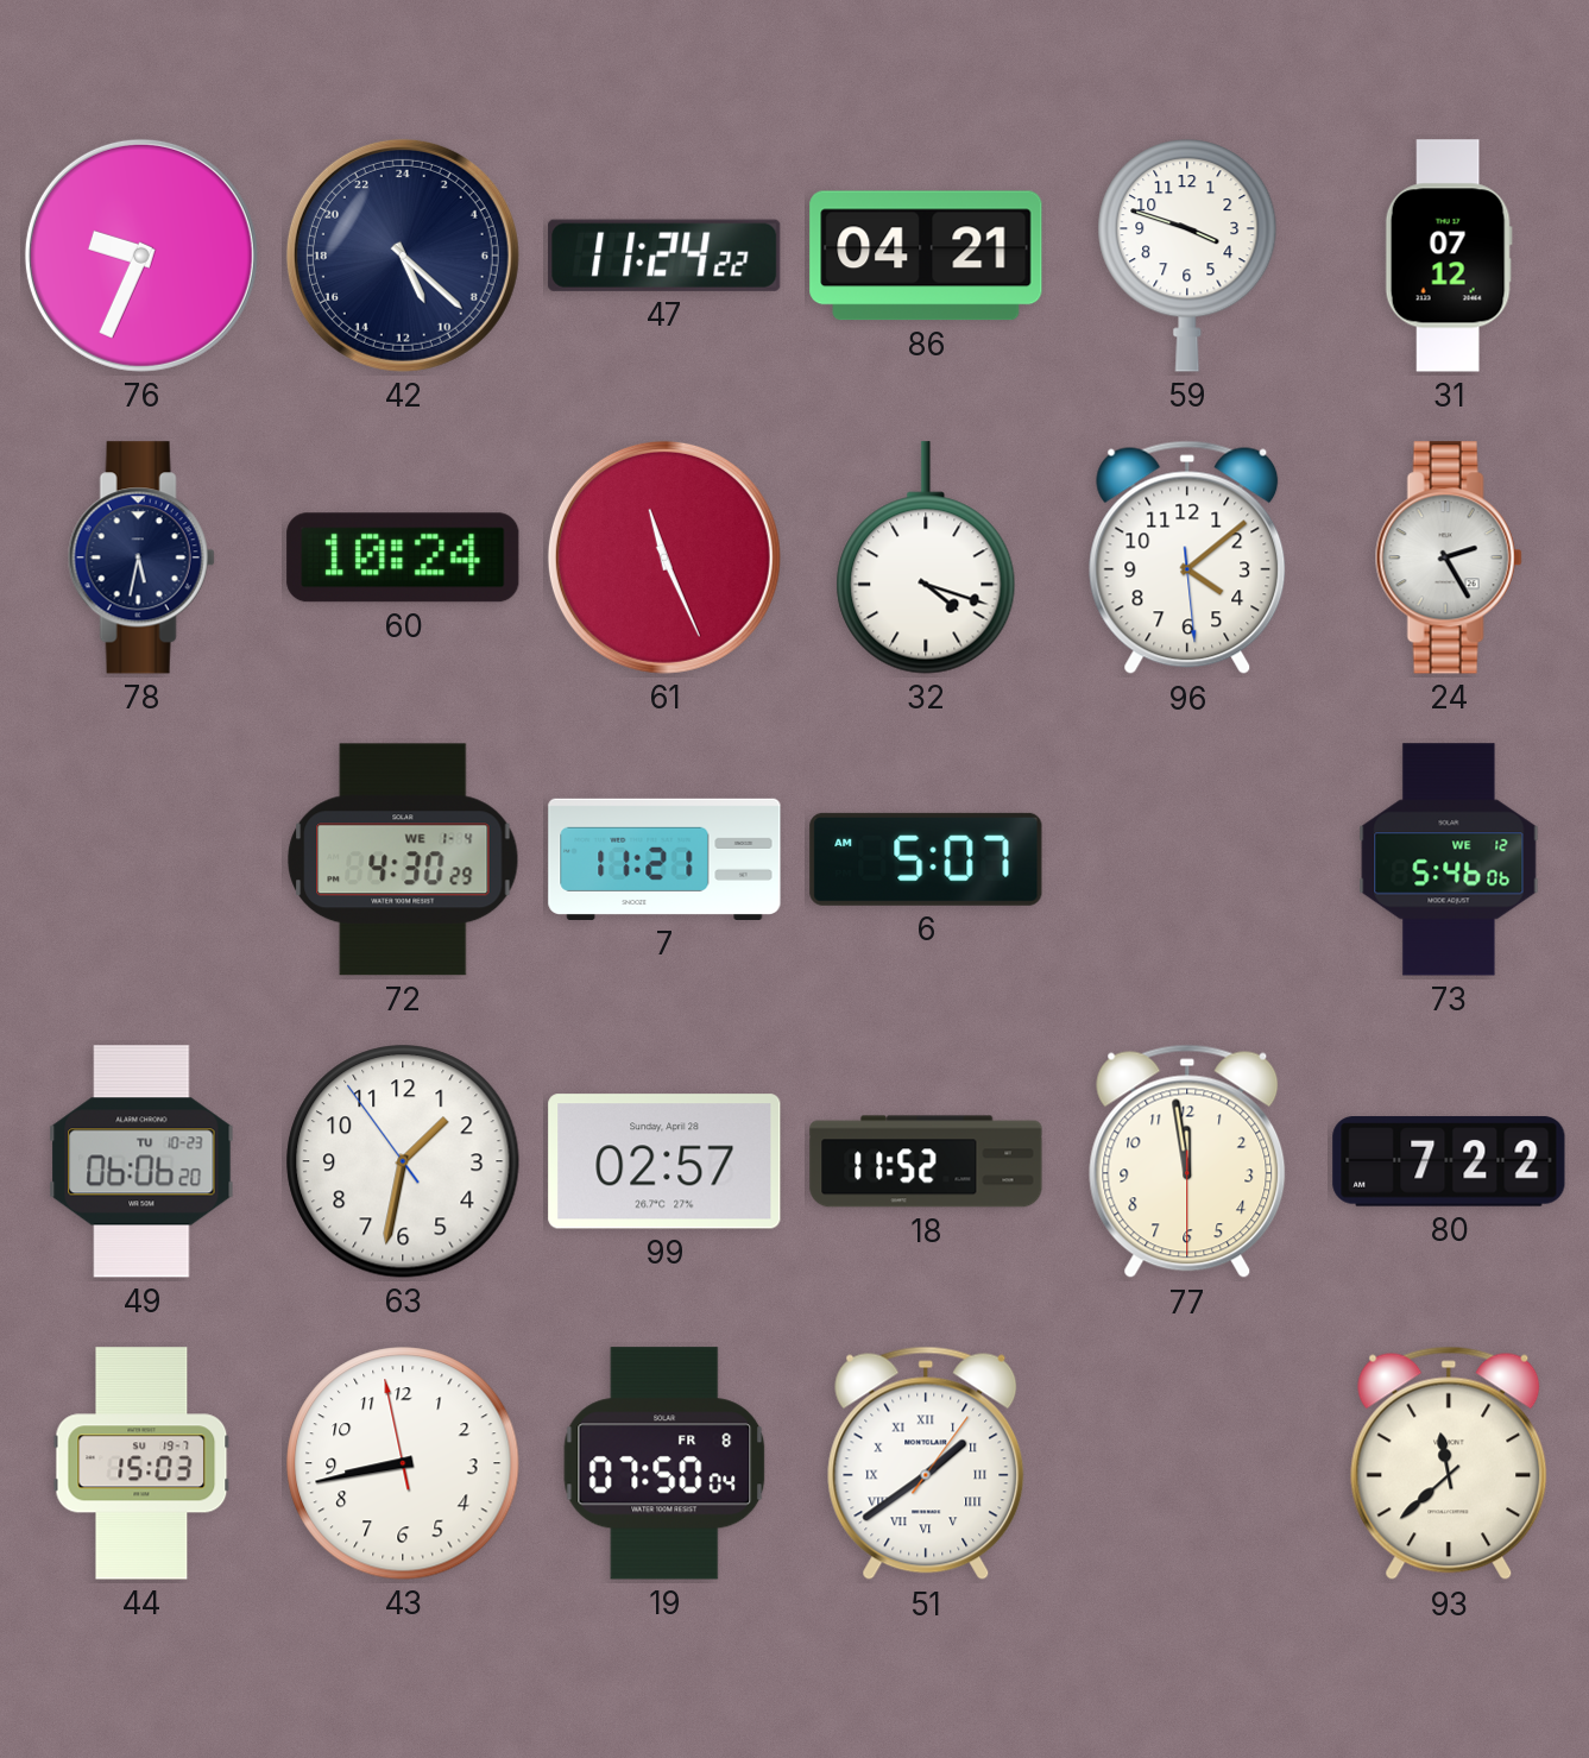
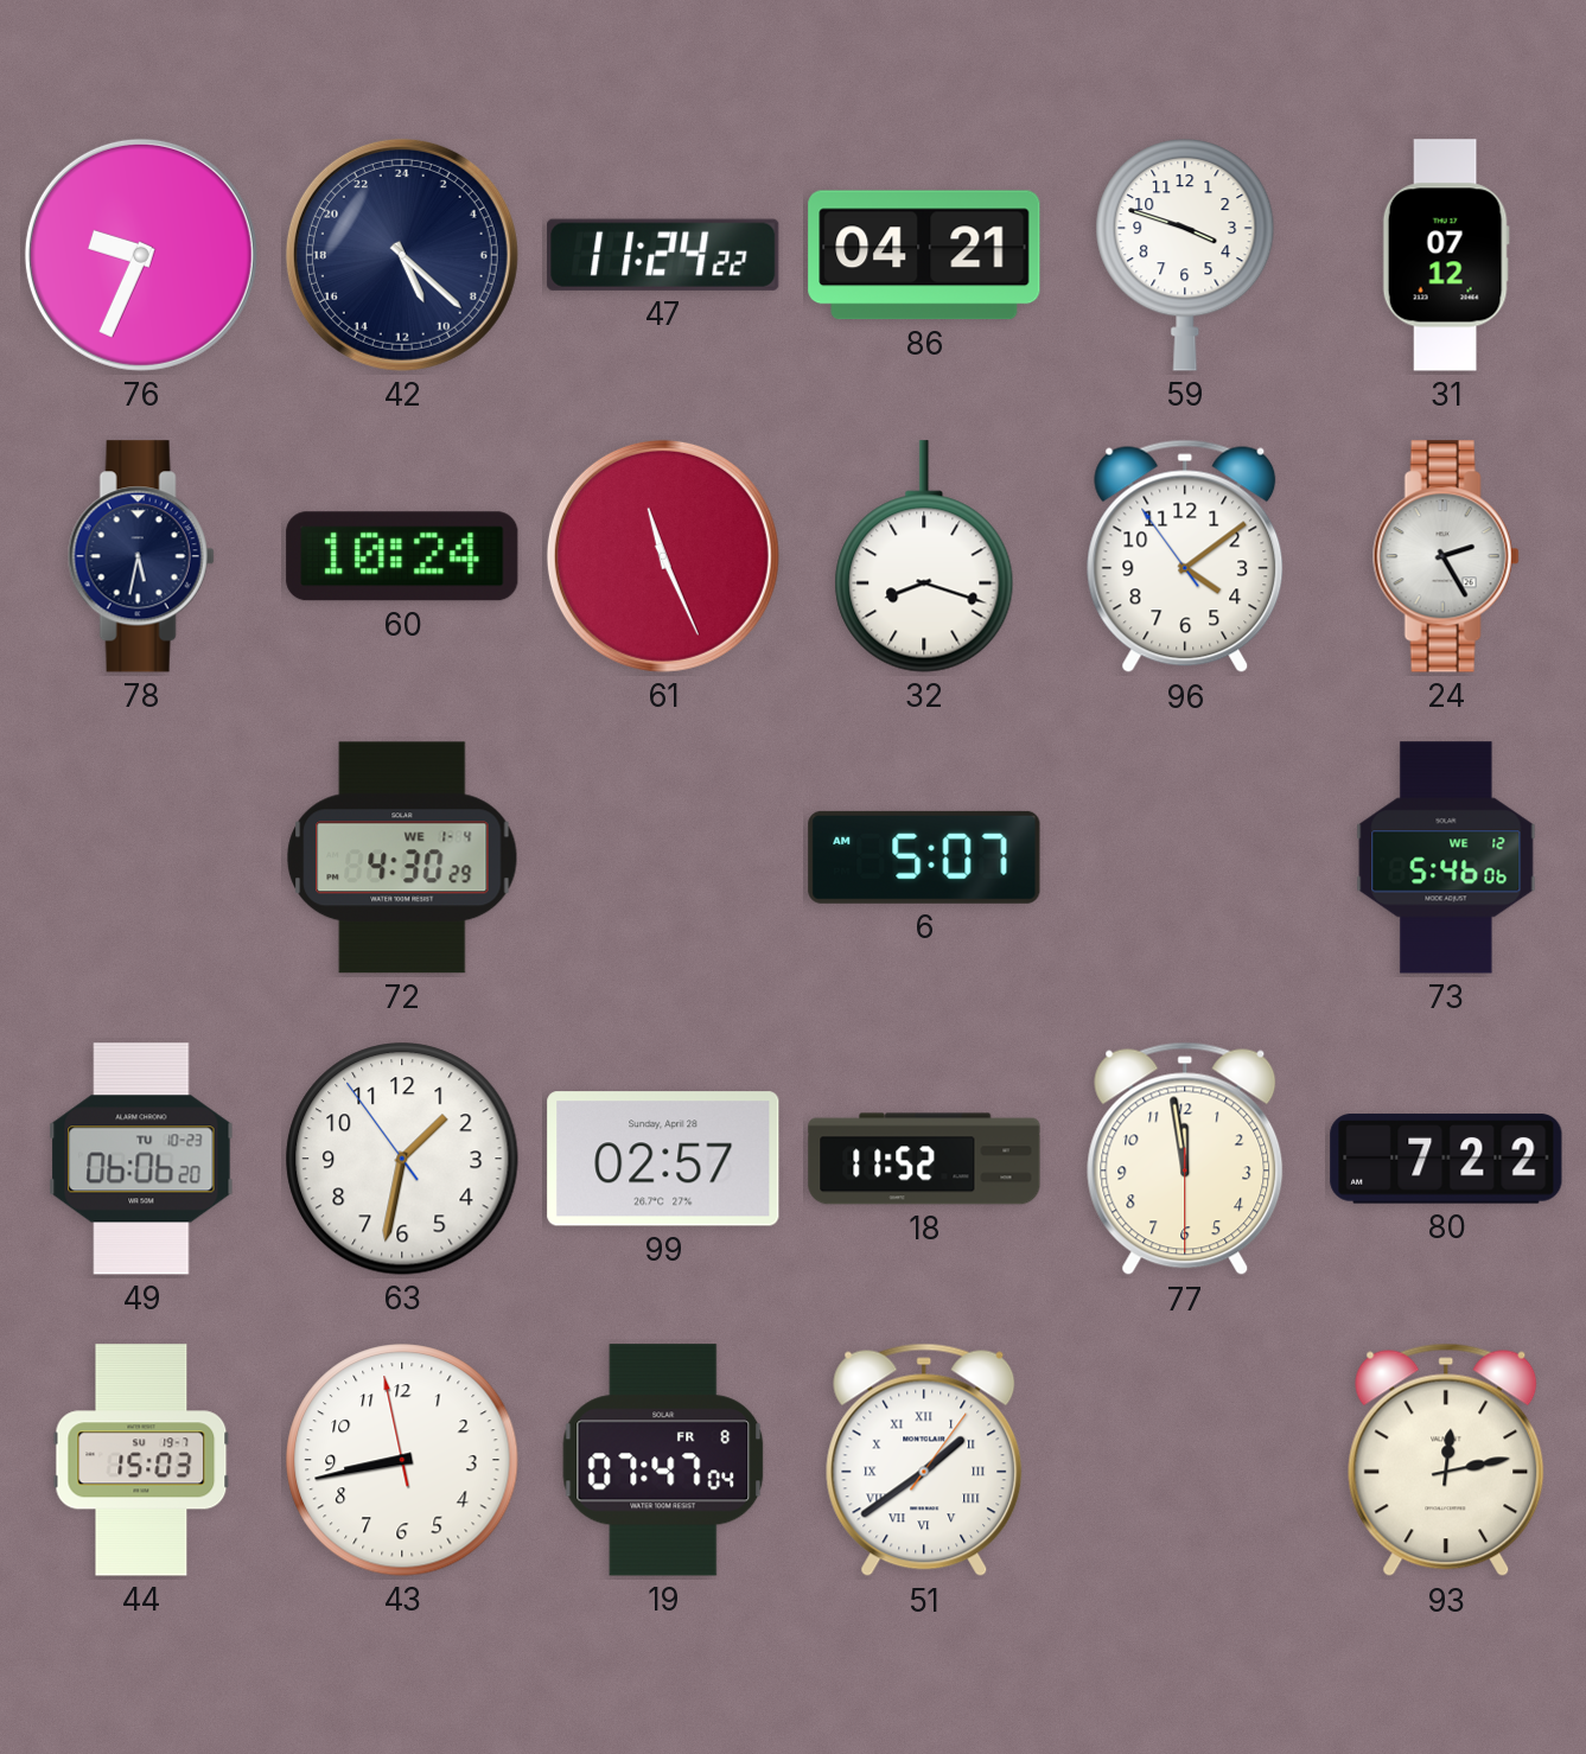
32: 4:18 -> 8:18
96: 4:08:29 -> 4:08:54
7: 11:21 -> none
19: 07:50 -> 07:47
93: 11:38 -> 12:13
